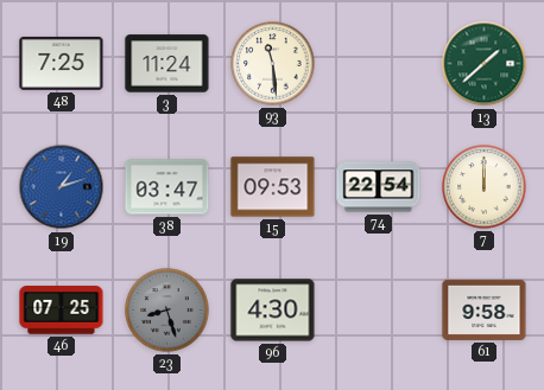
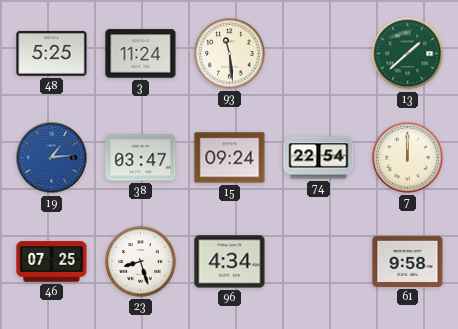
48: 7:25 -> 5:25
19: 1:12 -> 1:14
15: 09:53 -> 09:24
23 dial: grey -> white
96: 4:30 -> 4:34
